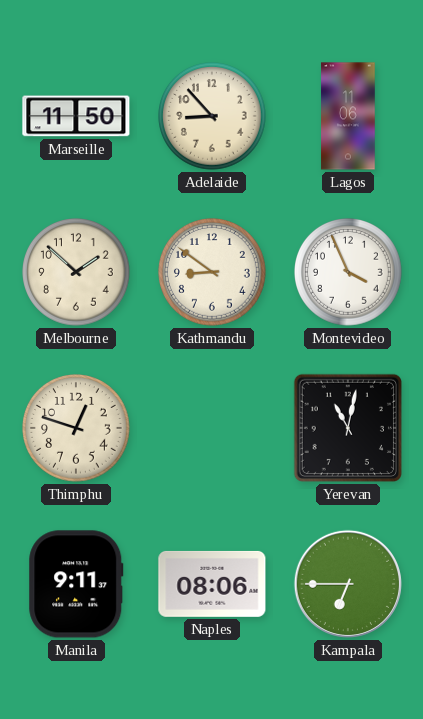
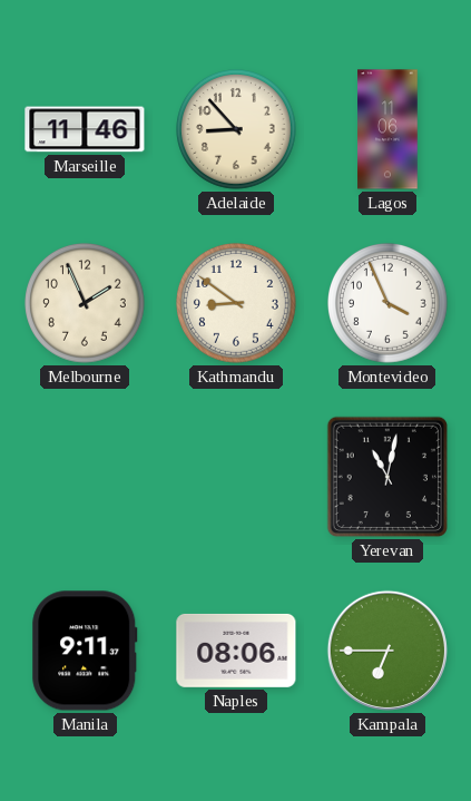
Marseille: 11:50 -> 11:46
Melbourne: 1:52 -> 1:56
Thimphu: 12:48 -> none
